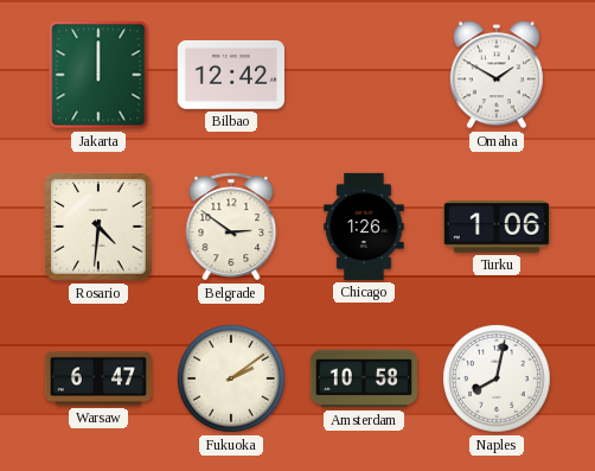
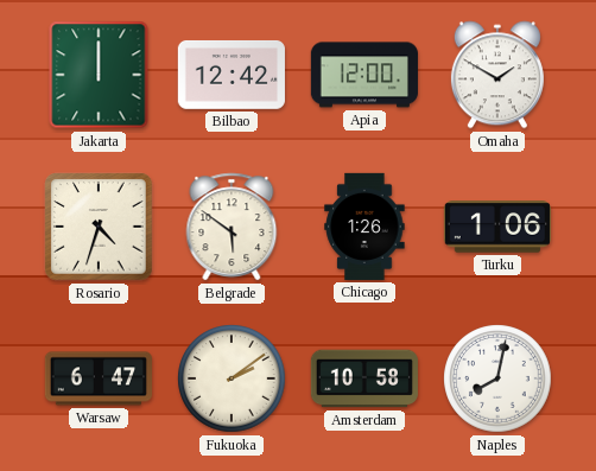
Apia: none -> 12:00
Rosario: 4:31 -> 4:33
Belgrade: 2:51 -> 5:51
